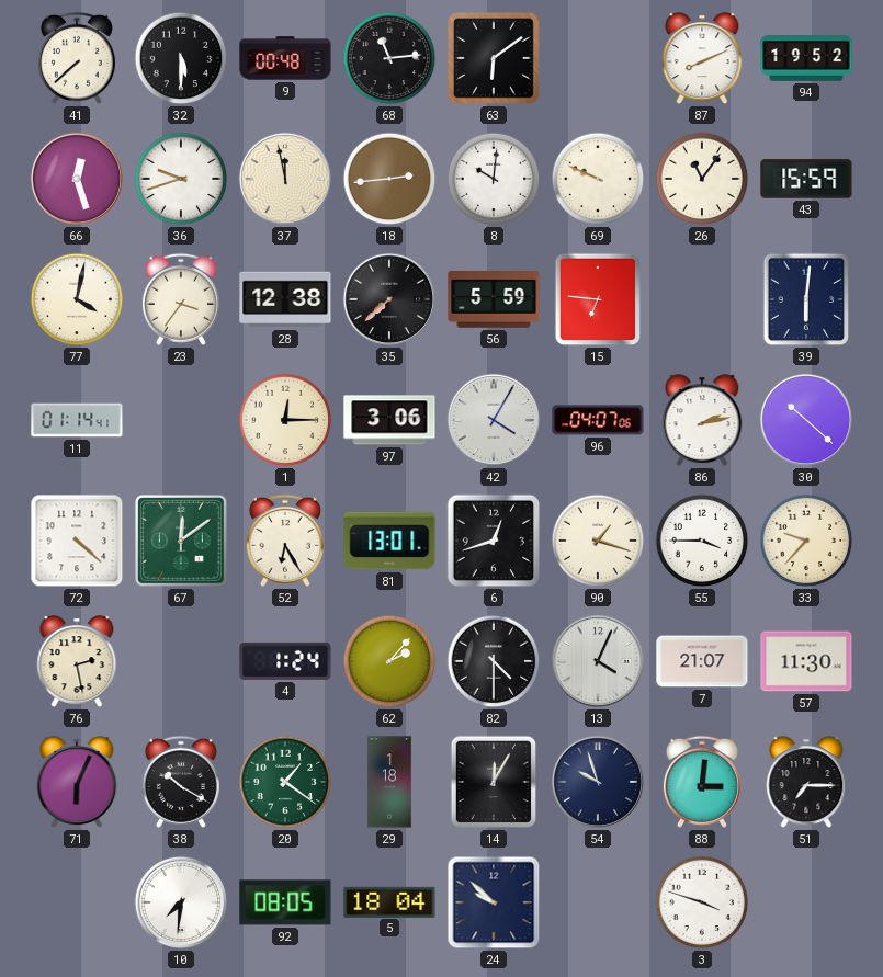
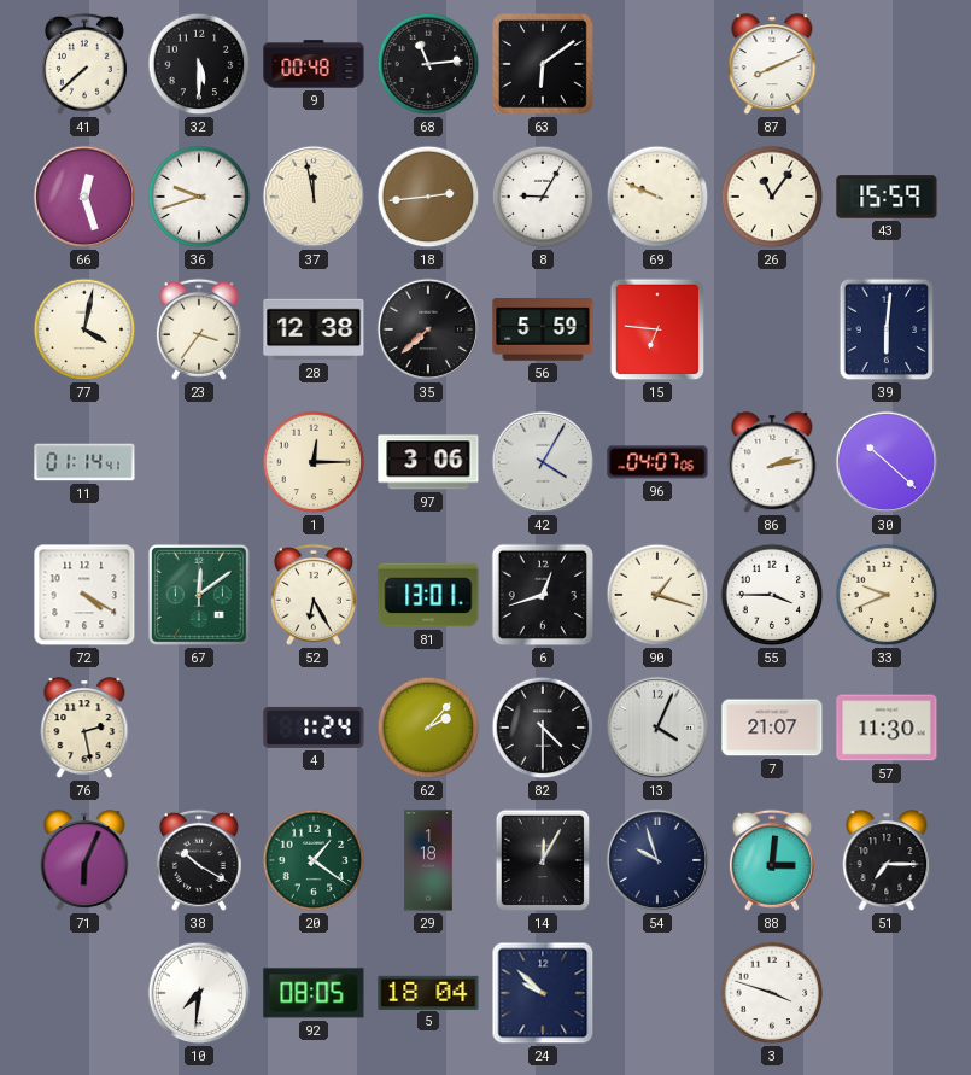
94: 19:52 -> none
8: 10:01 -> 9:05
72: 4:22 -> 4:20
33: 9:37 -> 9:41
